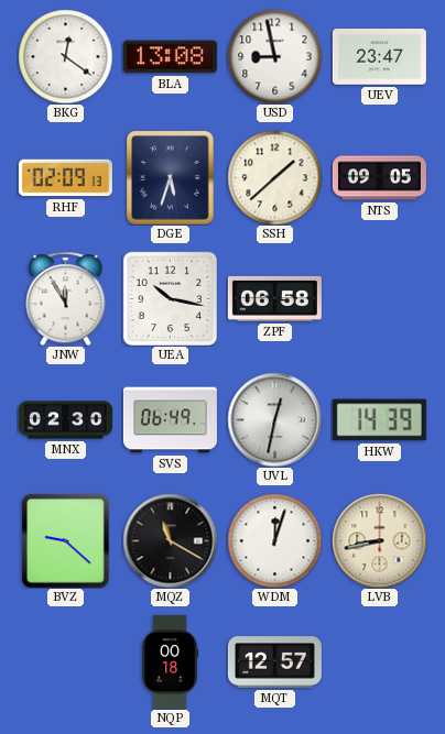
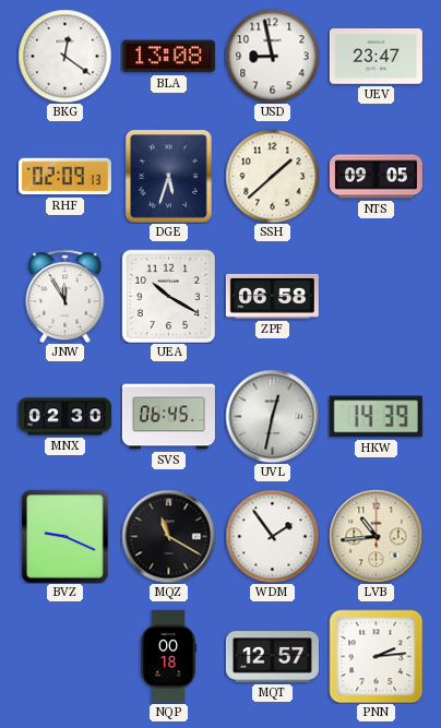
UEA: 10:17 -> 10:20
SVS: 06:49 -> 06:45
BVZ: 9:22 -> 9:19
WDM: 12:03 -> 1:54
LVB: 8:43 -> 10:44
PNN: none -> 2:14
